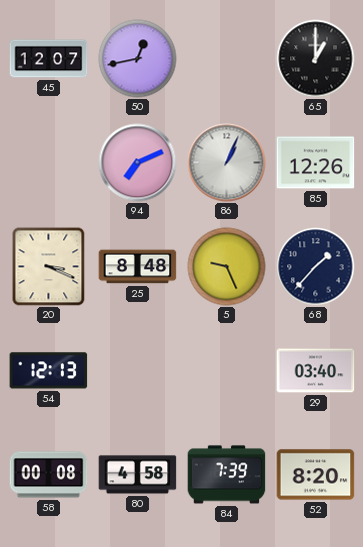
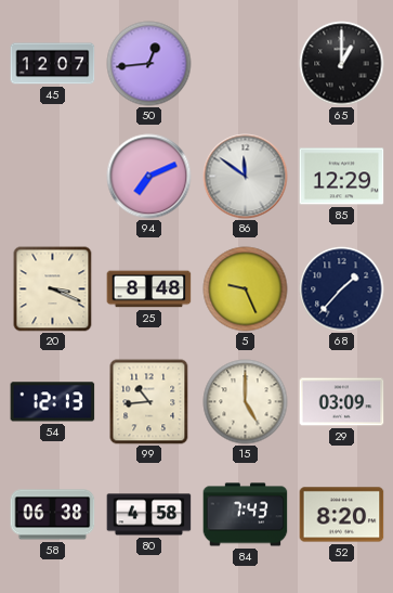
50: 12:43 -> 12:44
86: 1:04 -> 11:51
85: 12:26 -> 12:29
99: none -> 10:44
15: none -> 5:00
29: 03:40 -> 03:09
58: 00:08 -> 06:38
84: 7:39 -> 7:43
